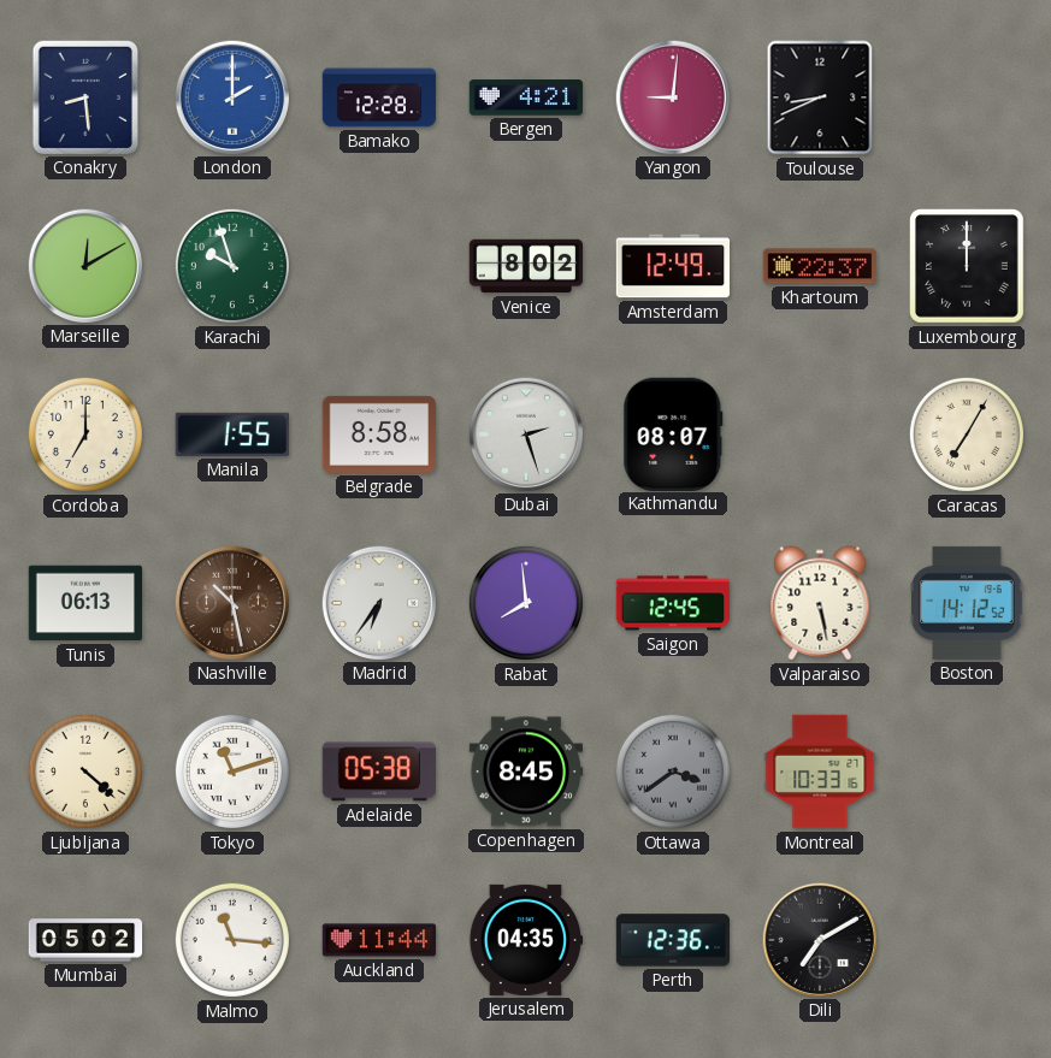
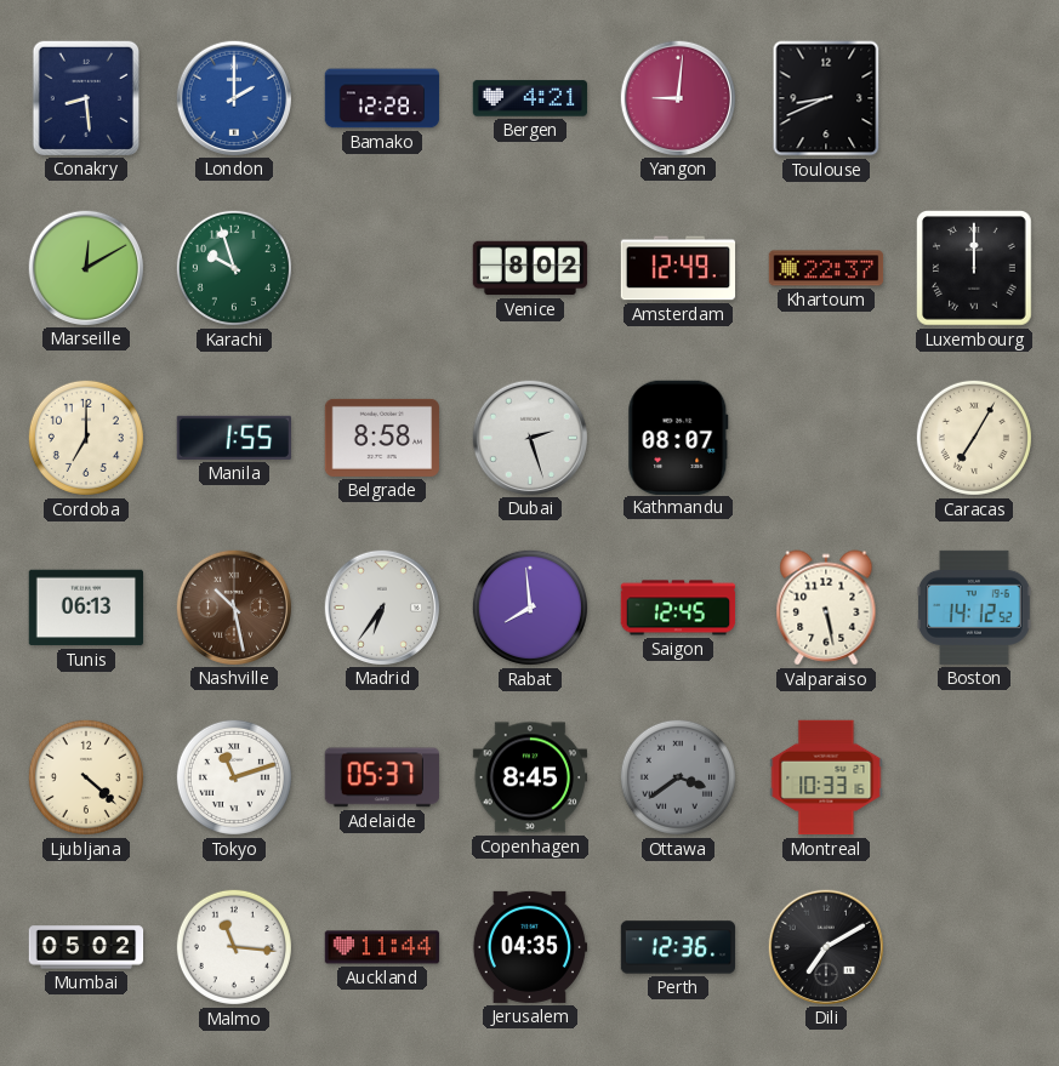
Adelaide: 05:38 -> 05:37
